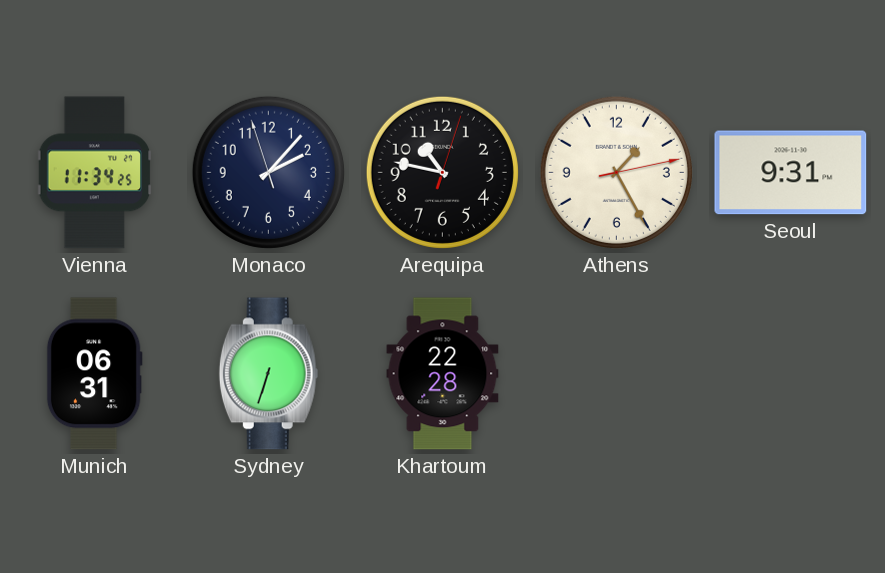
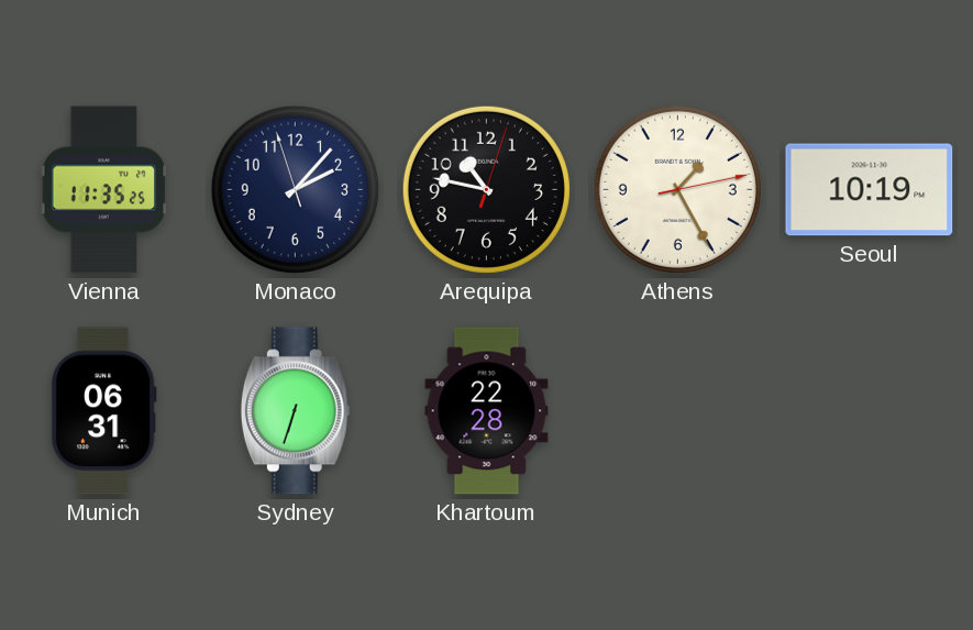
Vienna: 11:34 -> 11:35
Seoul: 9:31 -> 10:19
